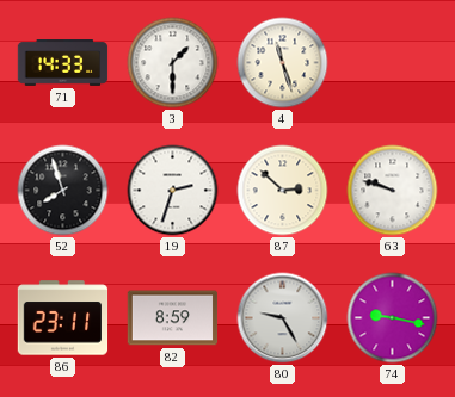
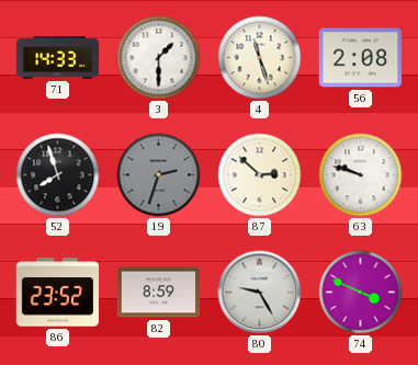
56: none -> 2:08
19 dial: white -> grey
86: 23:11 -> 23:52
74: 9:17 -> 3:49
